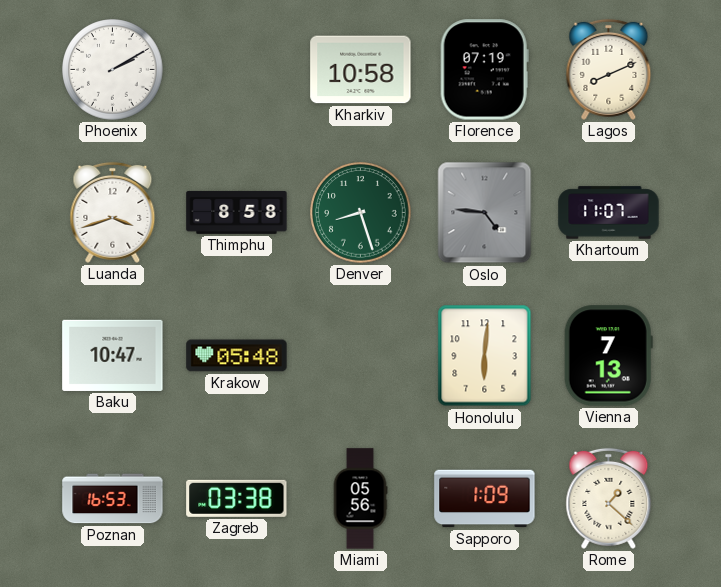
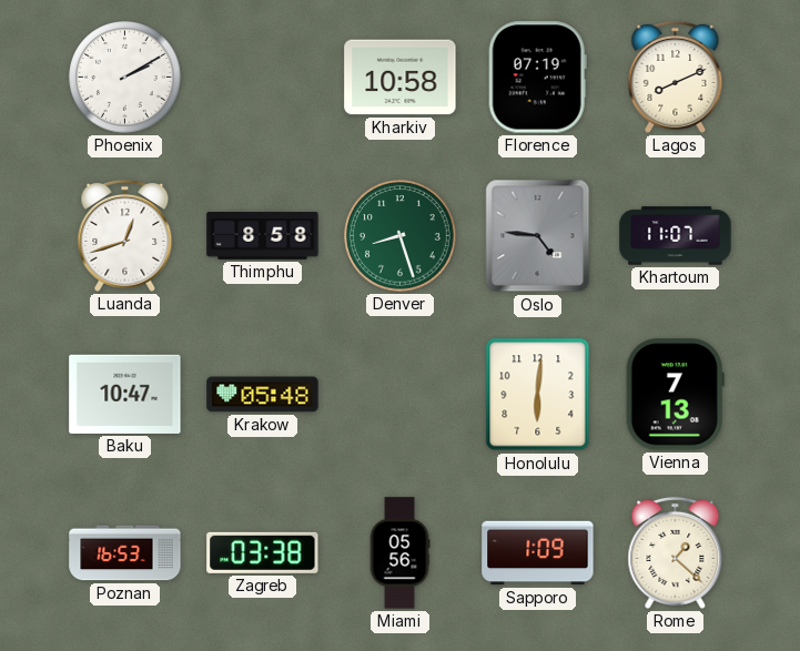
Luanda: 3:42 -> 12:42
